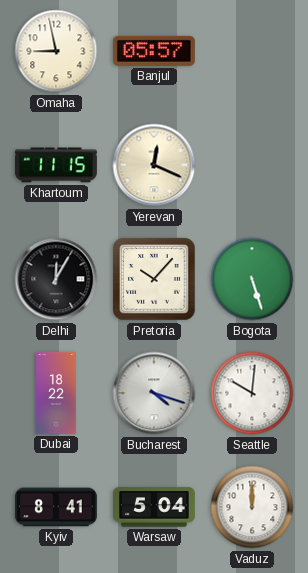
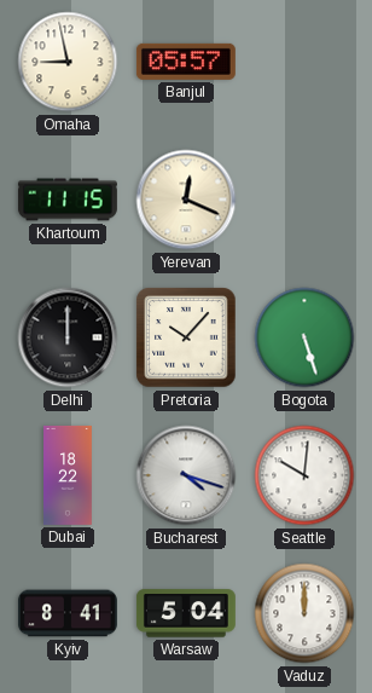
Delhi: 12:05 -> 12:00
